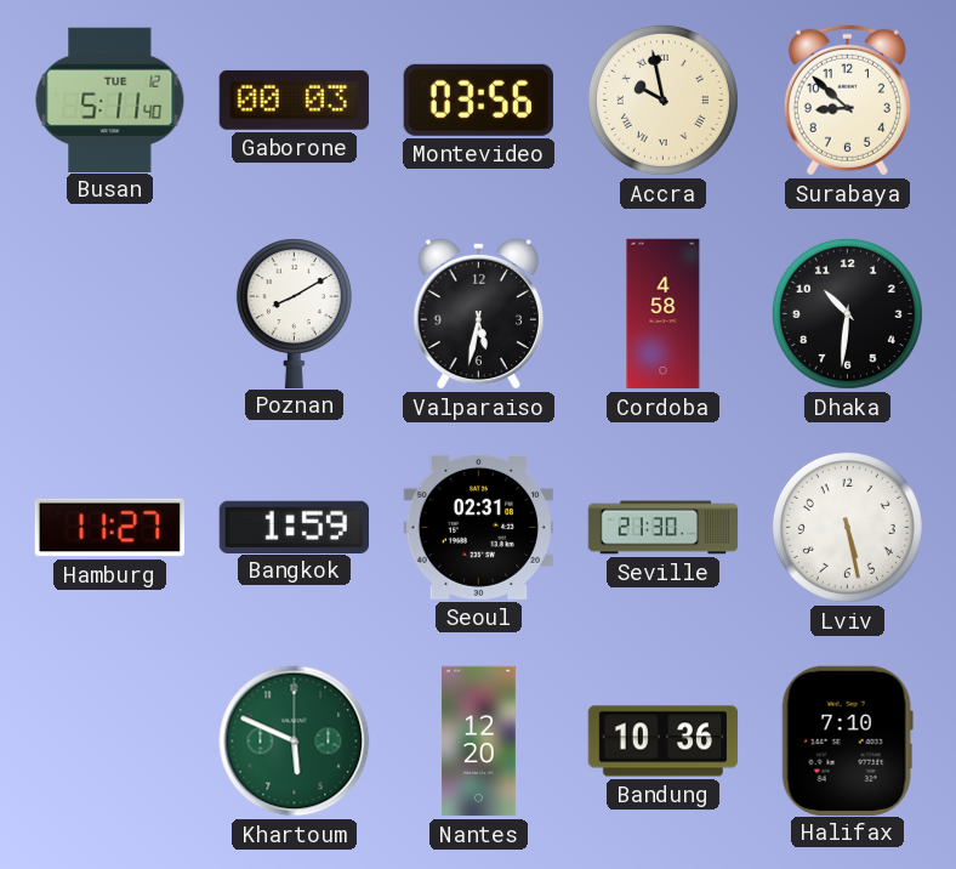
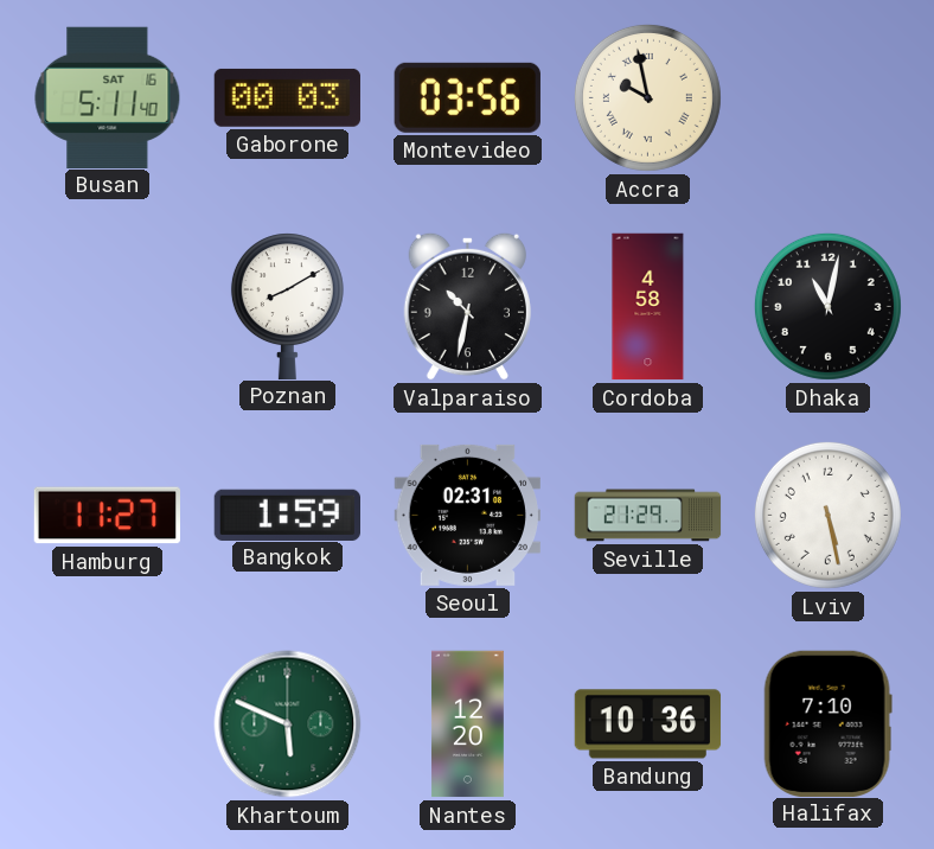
Busan date: TUE 12 -> SAT 16
Surabaya: 8:52 -> none
Valparaiso: 5:32 -> 10:32
Dhaka: 10:31 -> 11:02
Seville: 21:30 -> 21:29
